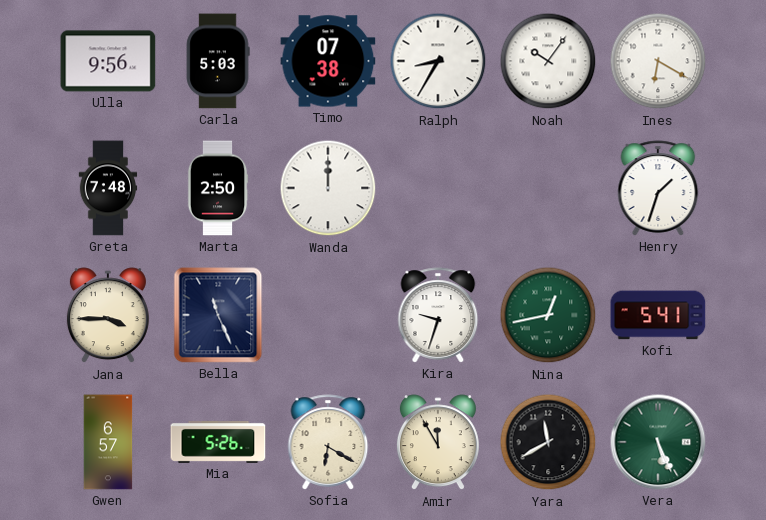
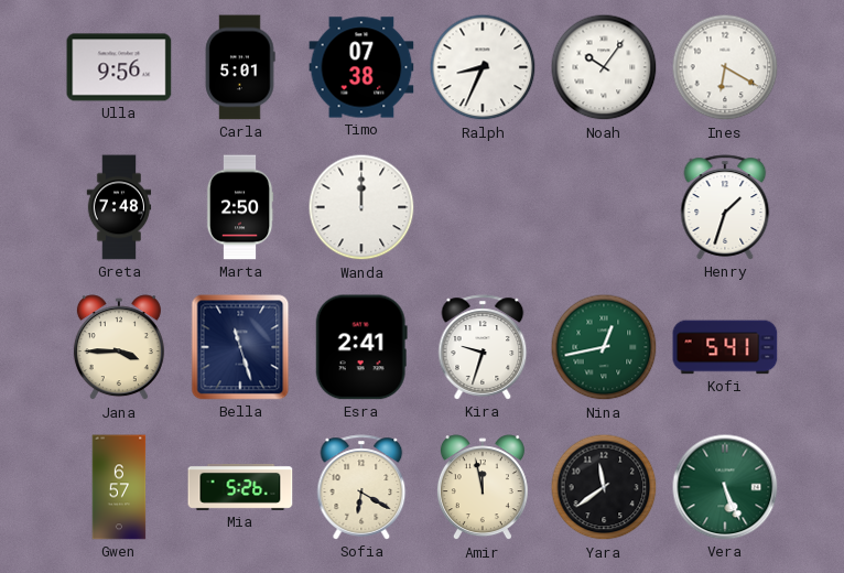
Carla: 5:03 -> 5:01
Ralph: 8:35 -> 8:34
Bella: 11:26 -> 11:27
Esra: none -> 2:41
Amir: 11:55 -> 11:58
Yara: 11:40 -> 11:39
